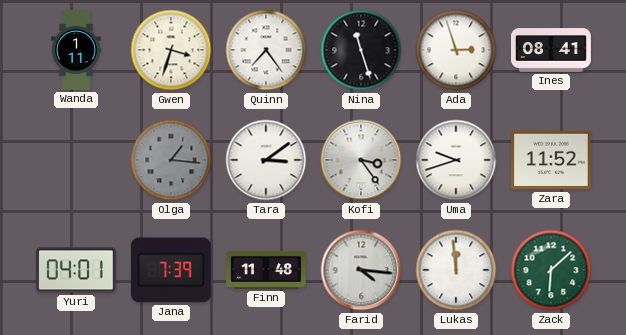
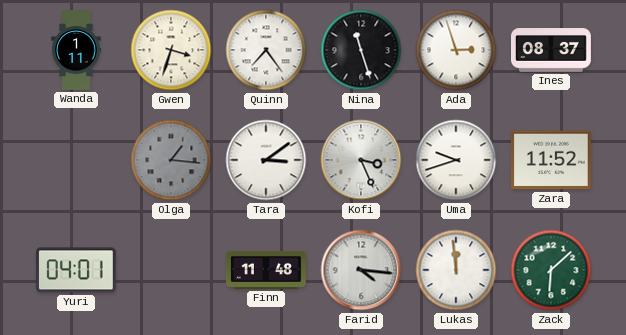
Ines: 08:41 -> 08:37
Kofi: 3:24 -> 3:26
Jana: 7:39 -> none
